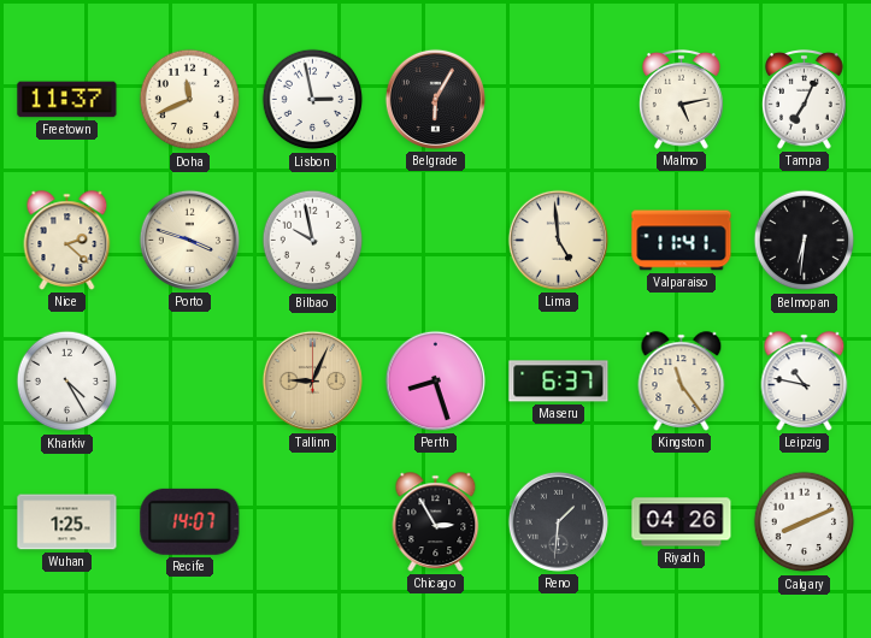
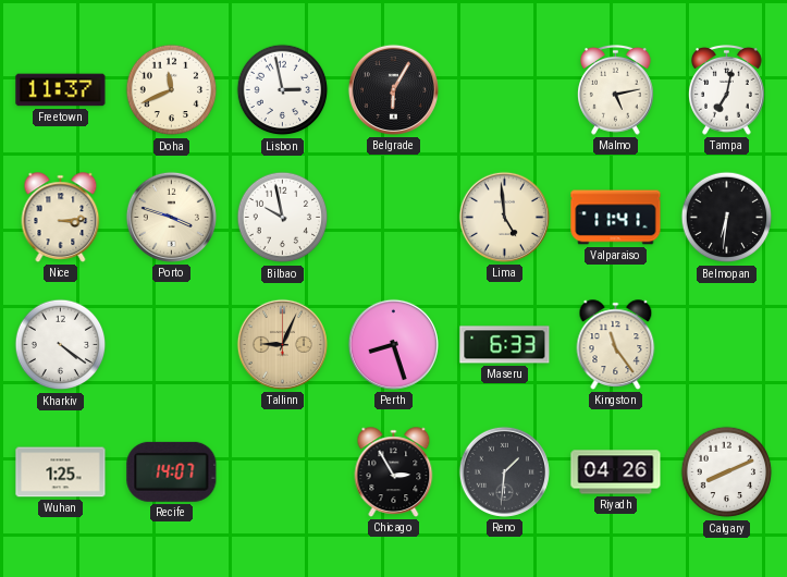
Tampa: 7:04 -> 7:02
Nice: 2:22 -> 3:14
Kharkiv: 4:25 -> 4:21
Maseru: 6:37 -> 6:33
Leipzig: 10:47 -> none
